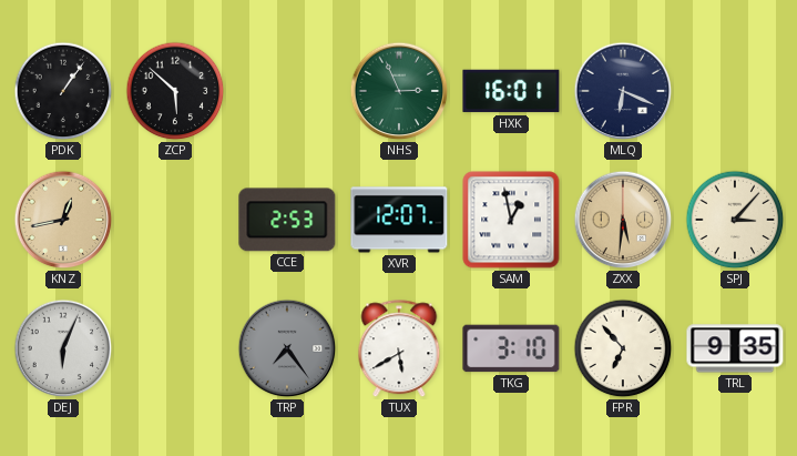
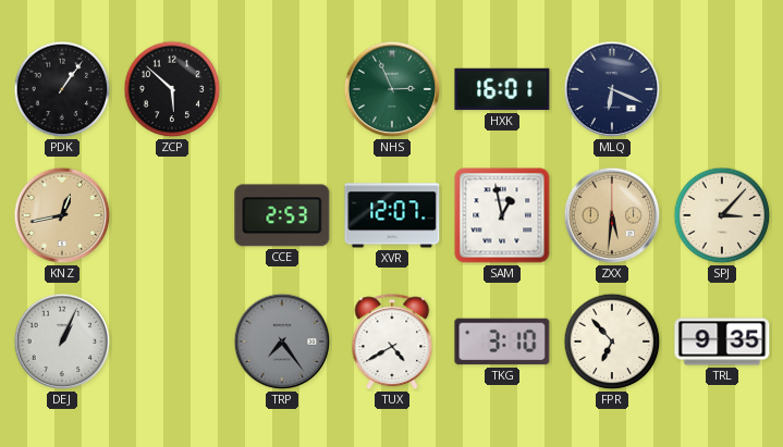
DEJ: 6:04 -> 1:04
TUX: 5:40 -> 4:40
